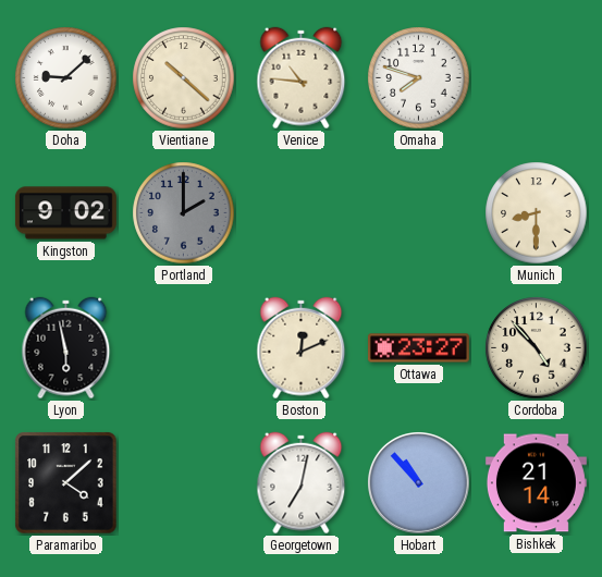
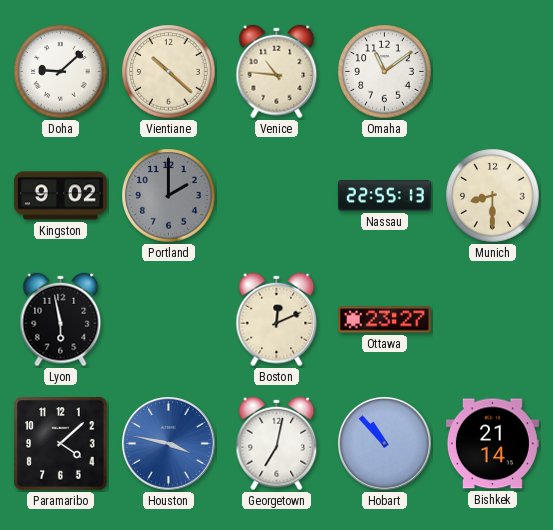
Omaha: 7:48 -> 11:09
Nassau: none -> 22:55
Cordoba: 4:53 -> none
Houston: none -> 3:47
